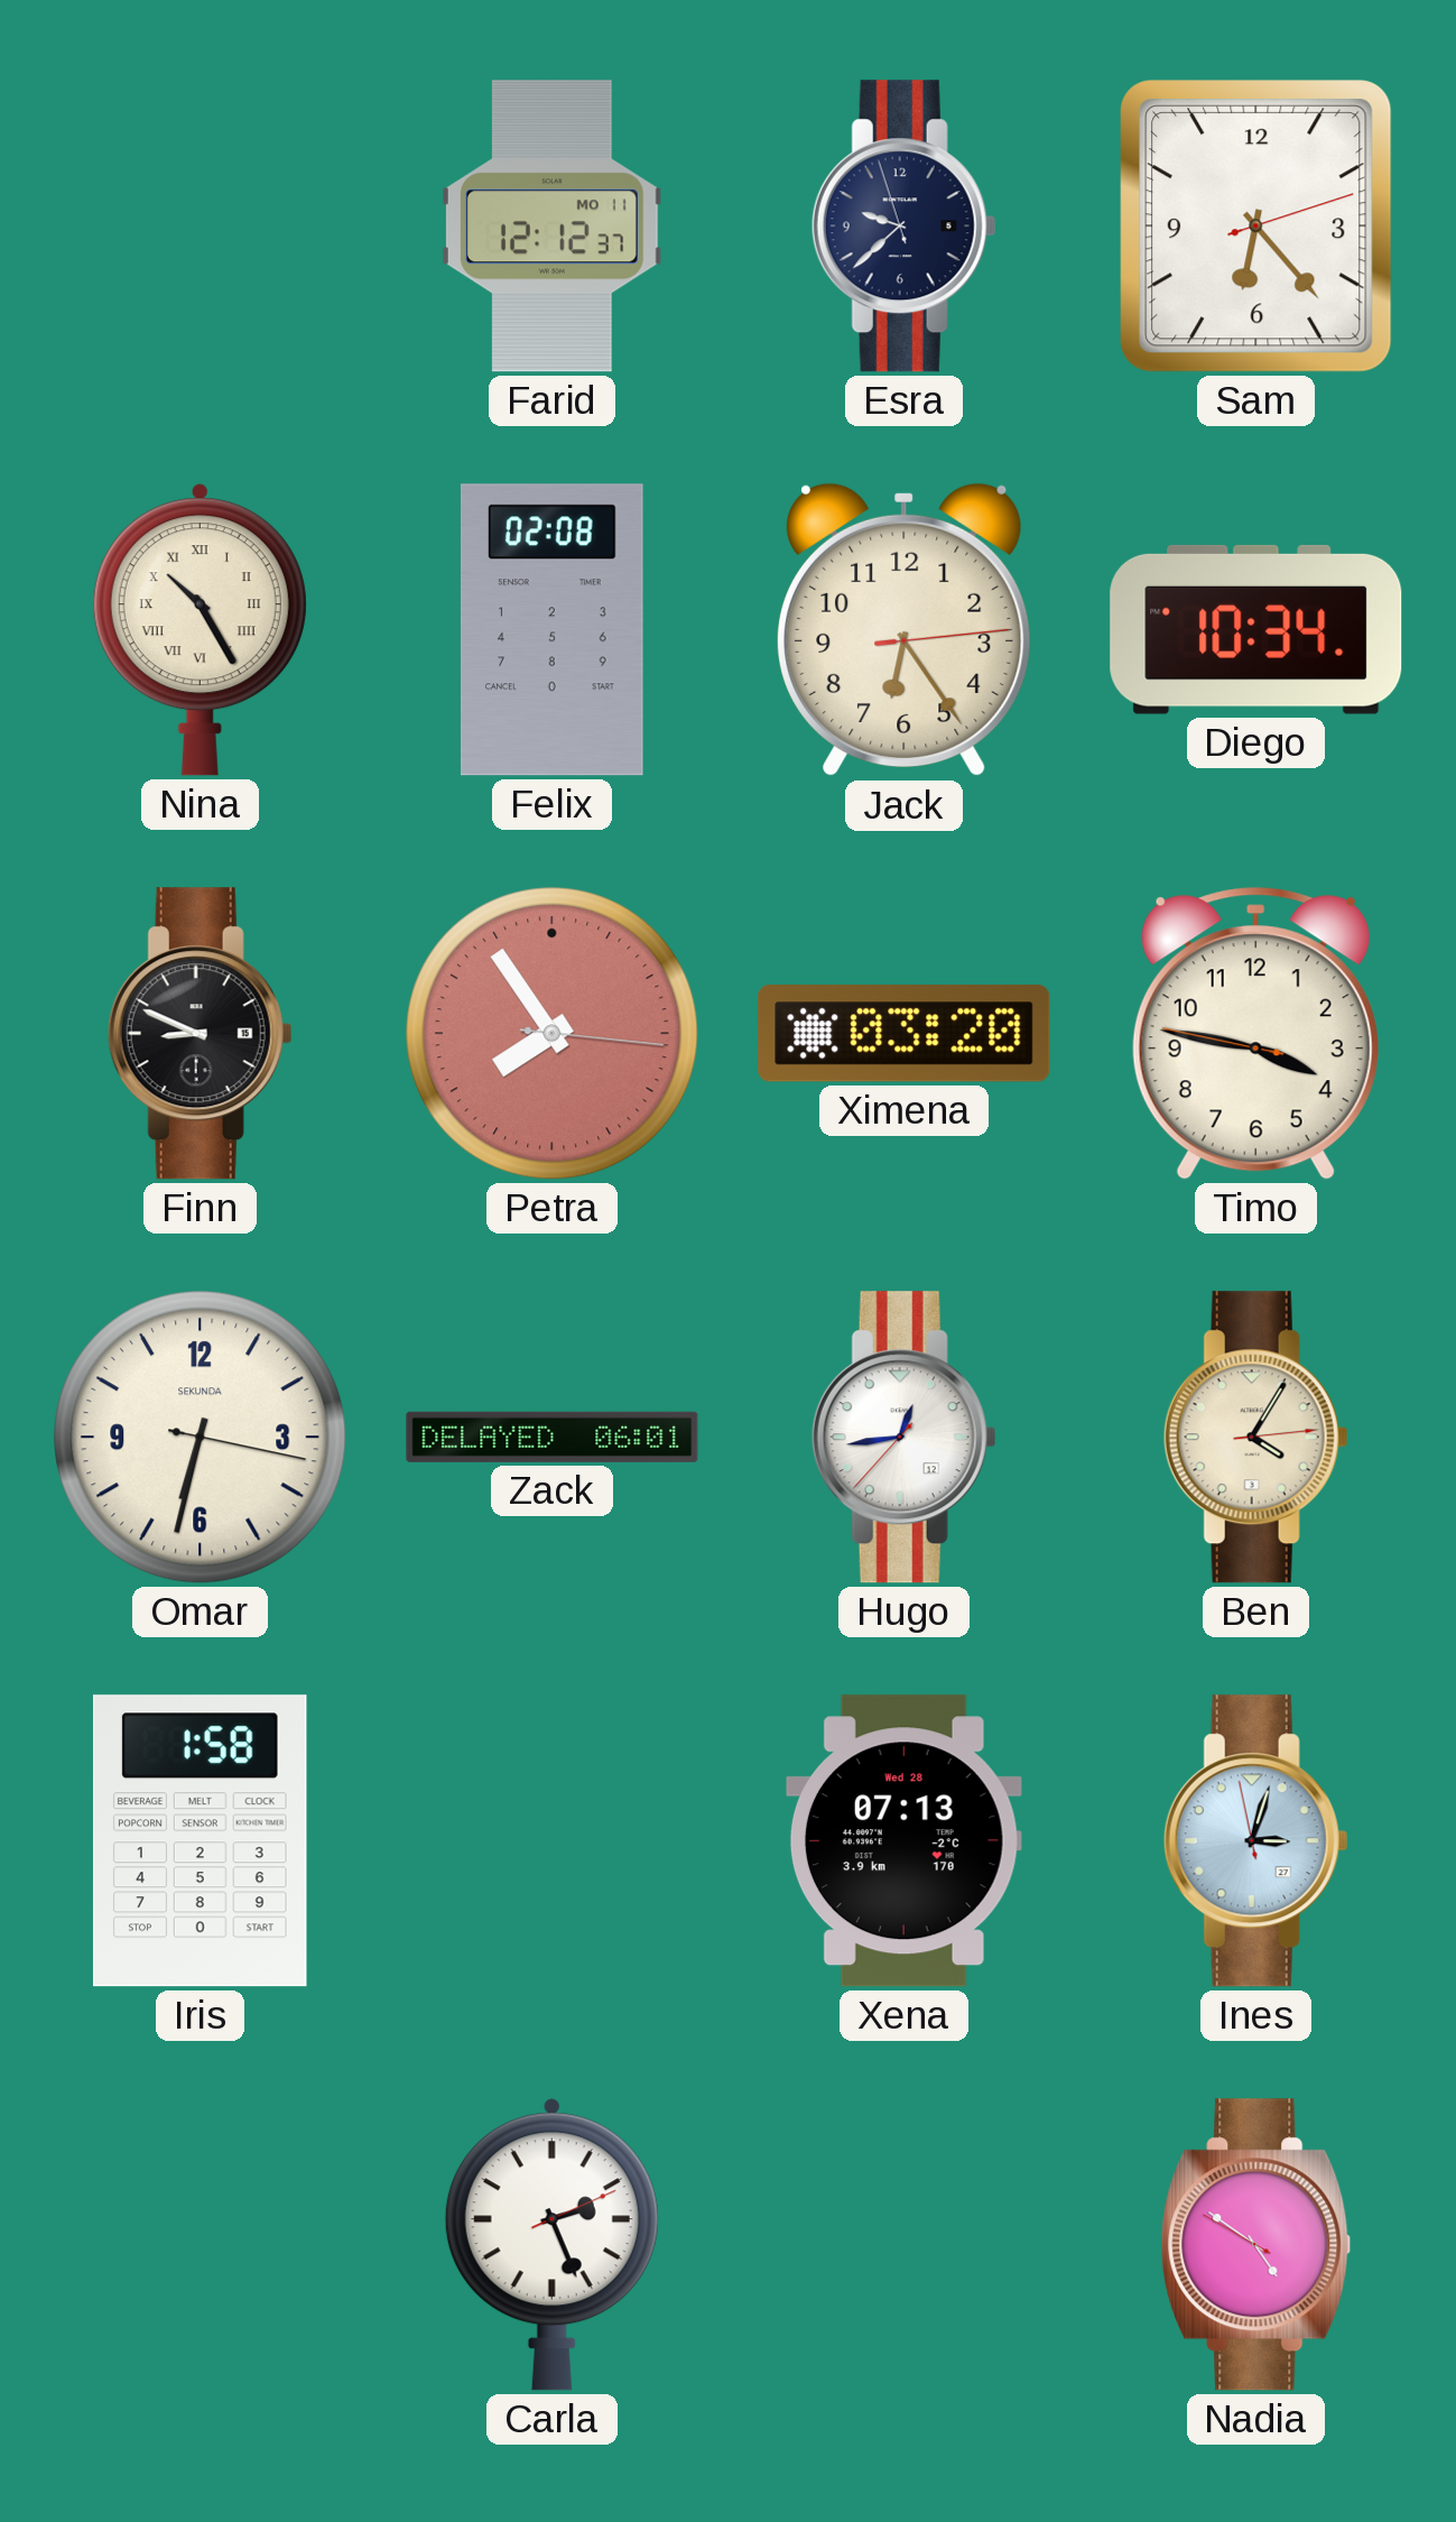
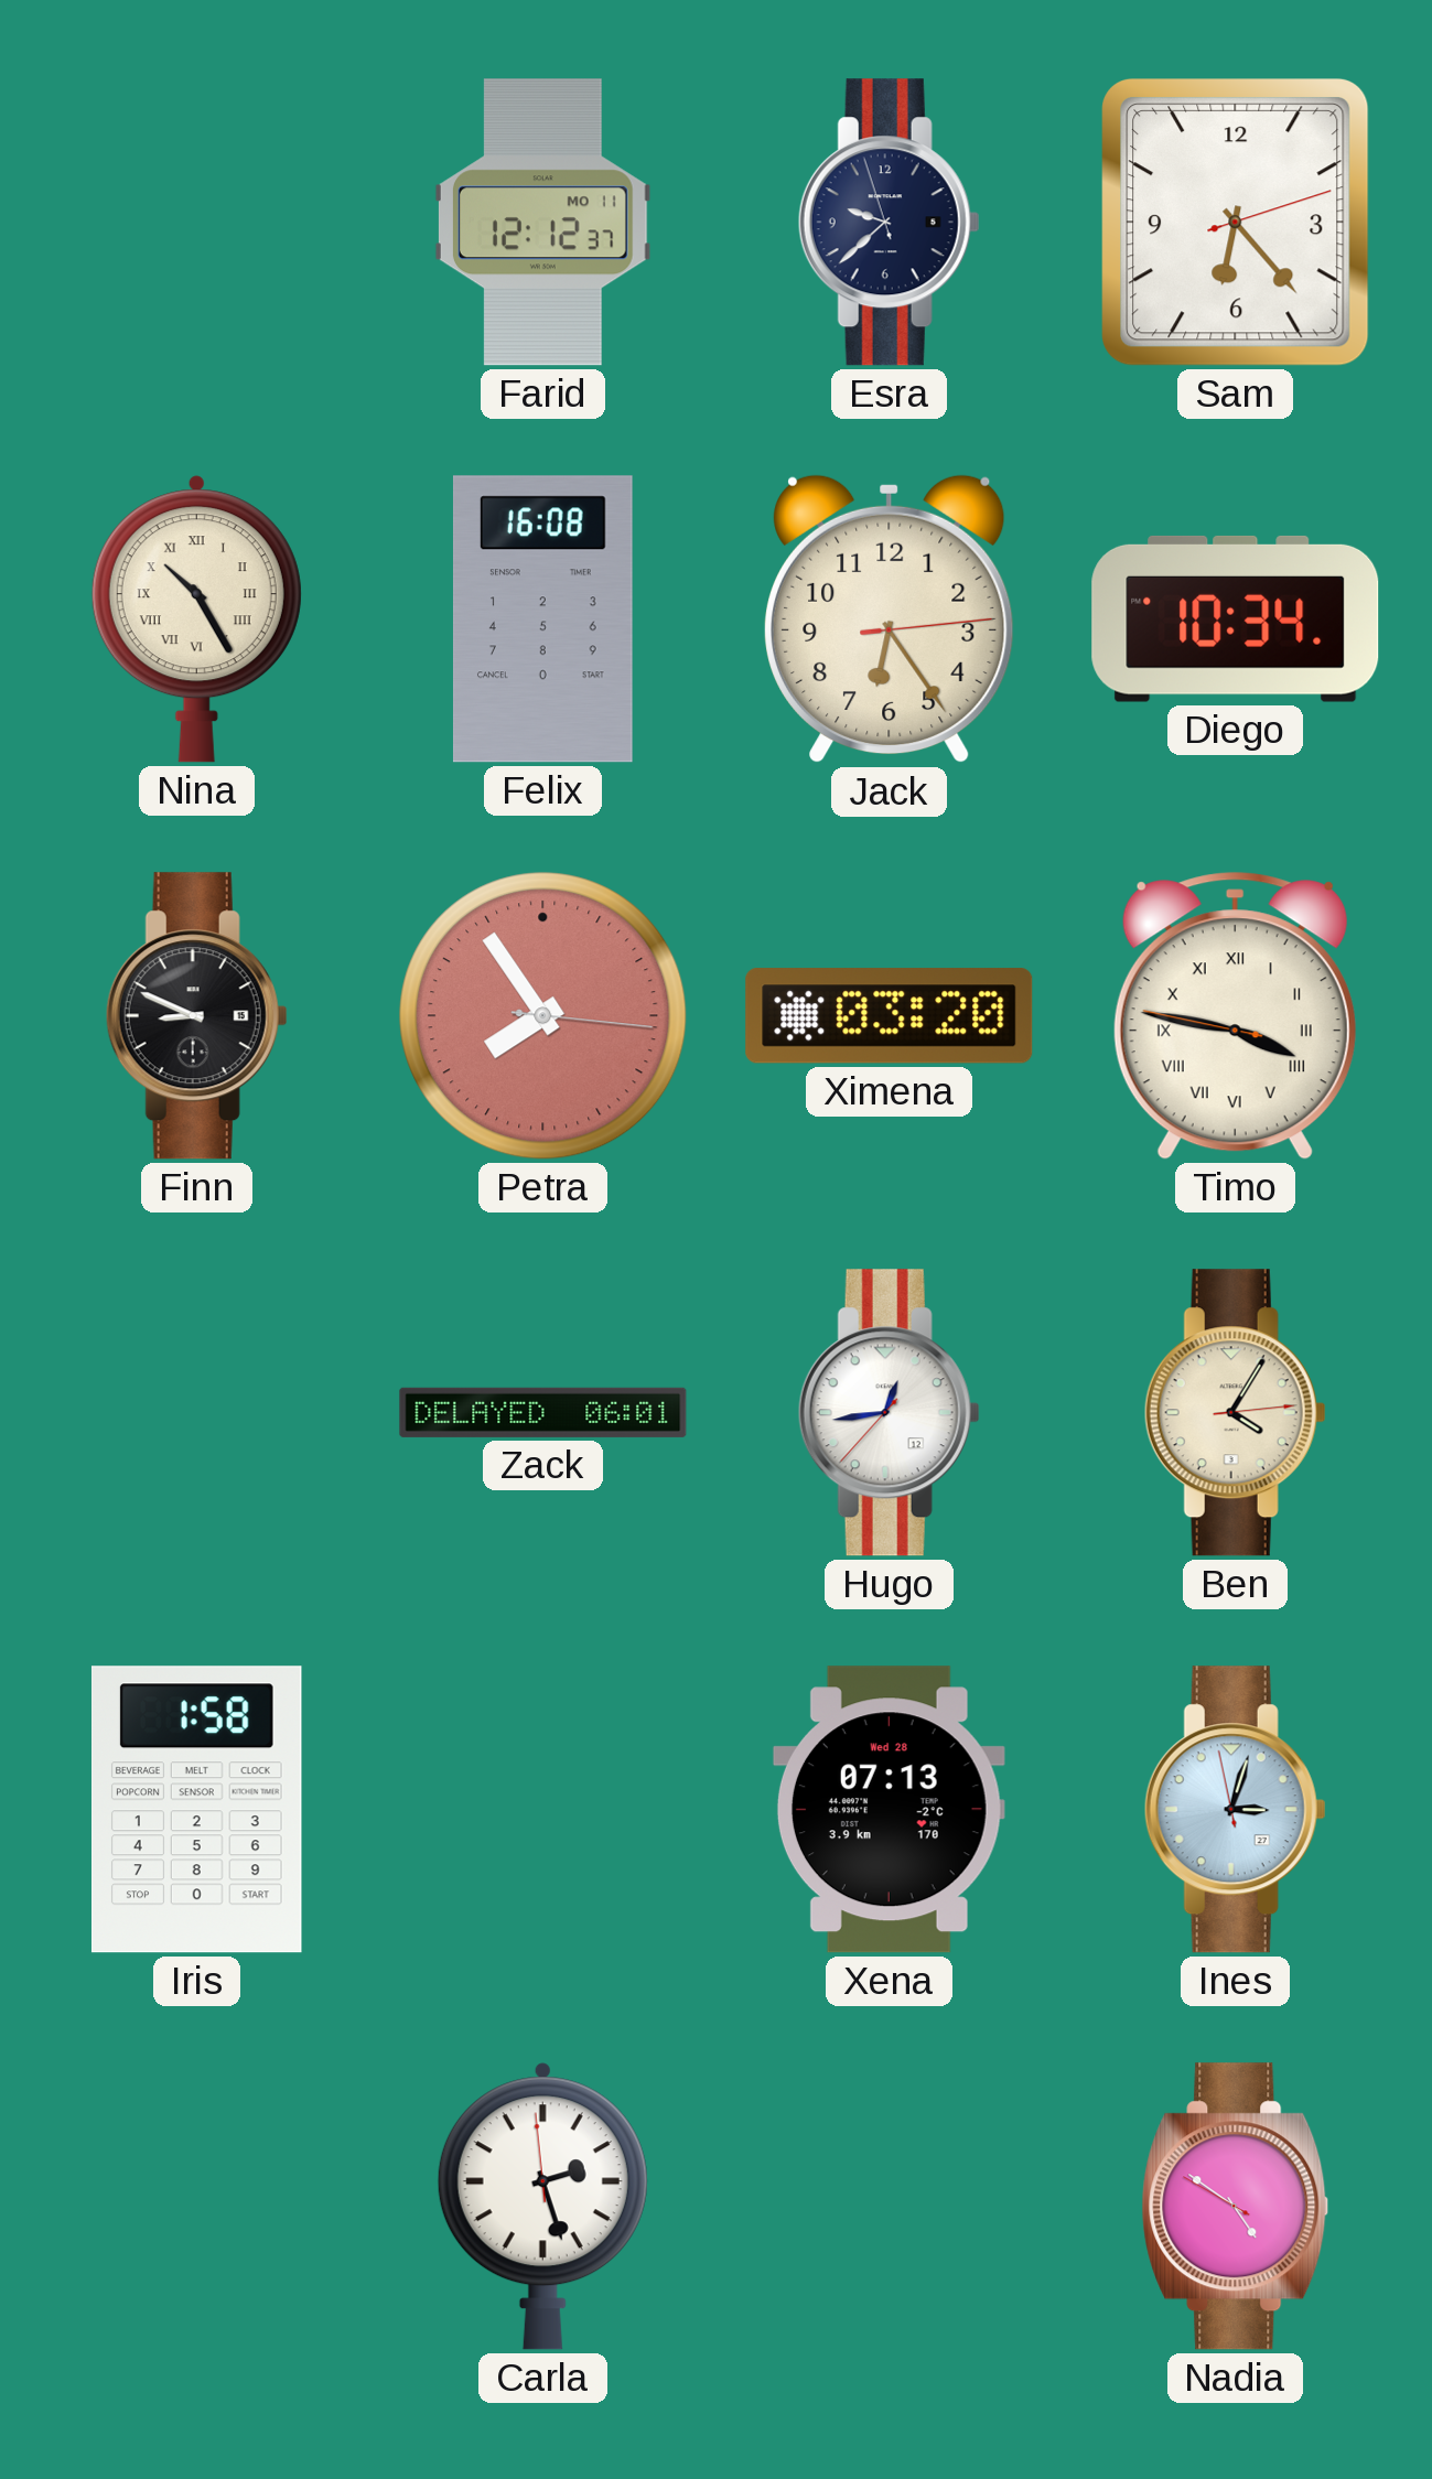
Felix: 02:08 -> 16:08
Timo numerals: Arabic -> Roman
Omar: 6:32 -> none
Carla: 2:26:11 -> 2:26:59
